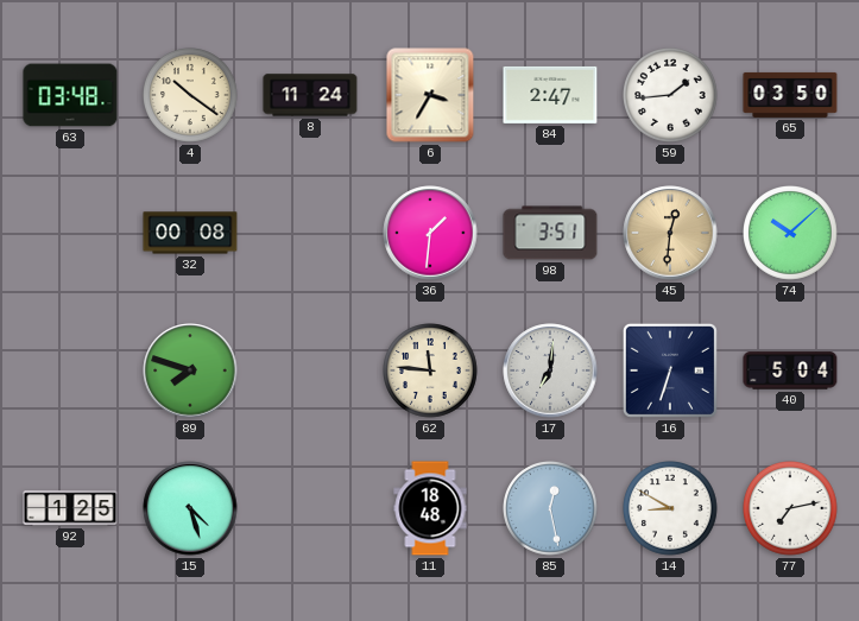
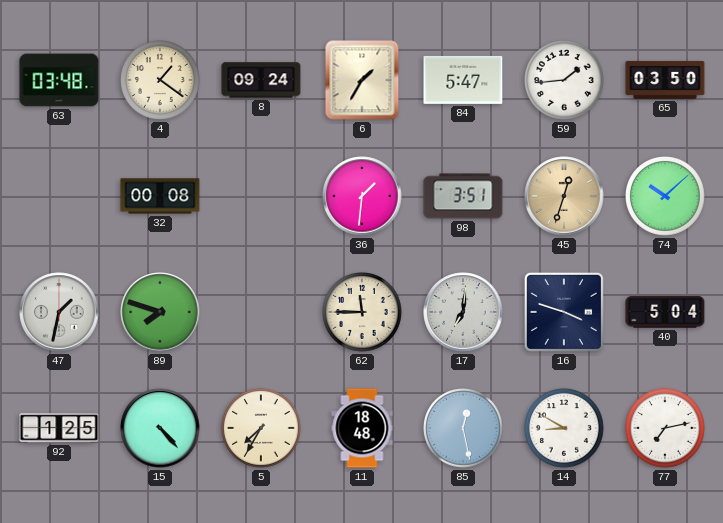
4: 10:21 -> 1:21
8: 11:24 -> 09:24
6: 3:35 -> 1:35
84: 2:47 -> 5:47
45: 12:31 -> 12:33
47: none -> 1:32
62: 11:46 -> 11:45
16: 6:33 -> 3:48
15: 4:27 -> 4:23
5: none -> 7:35
